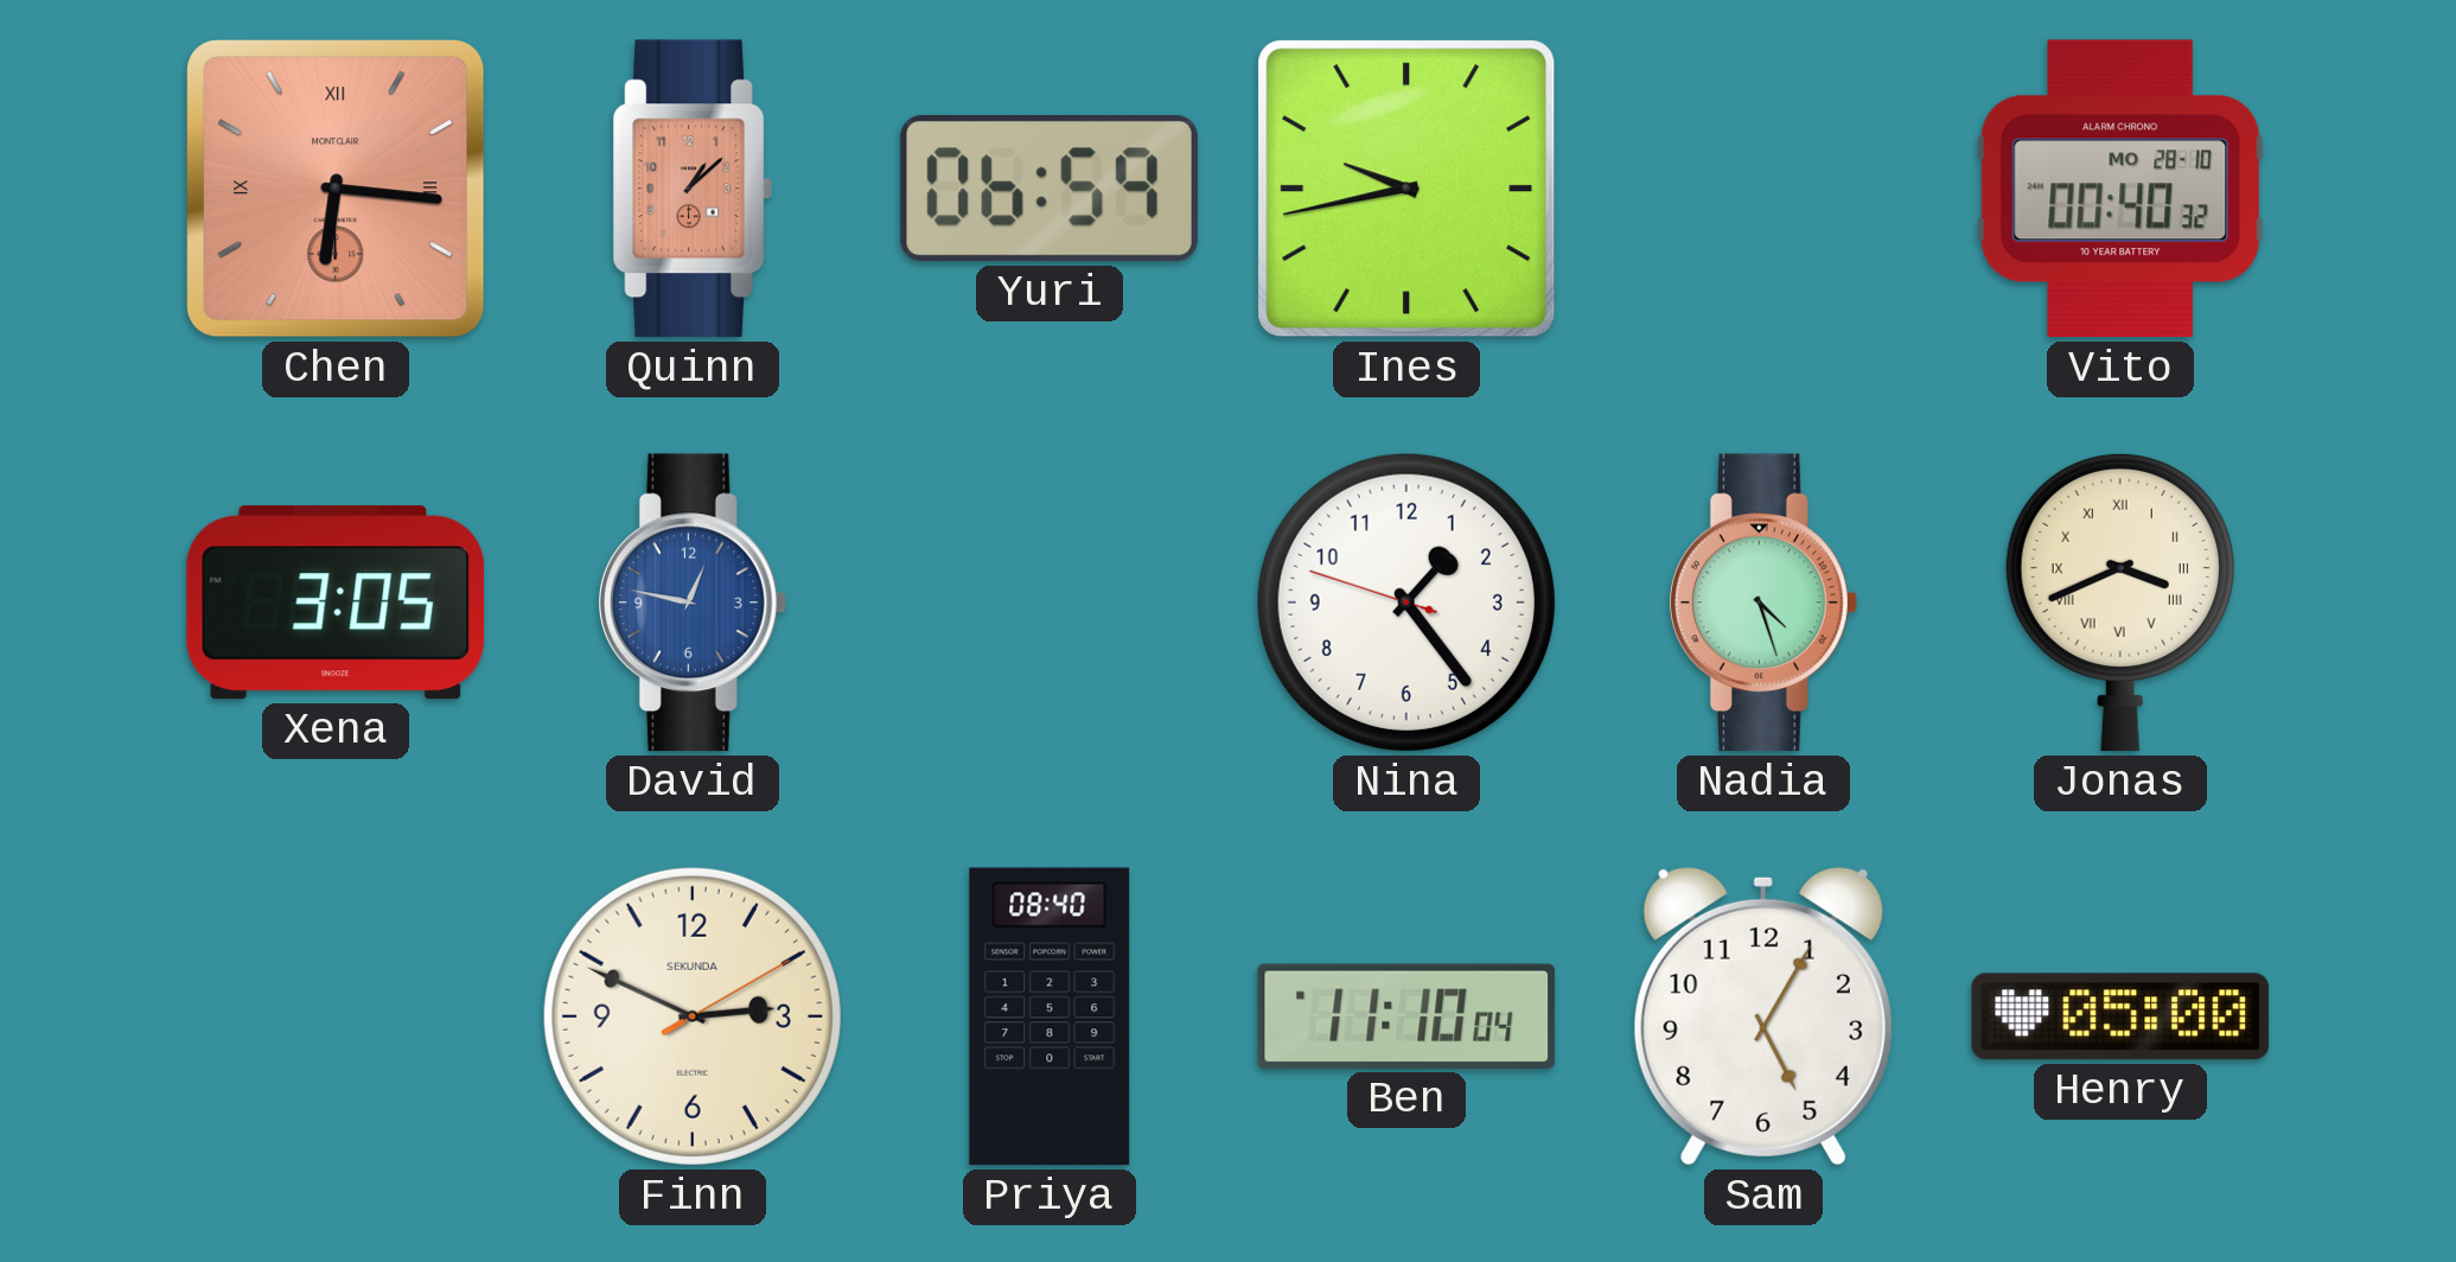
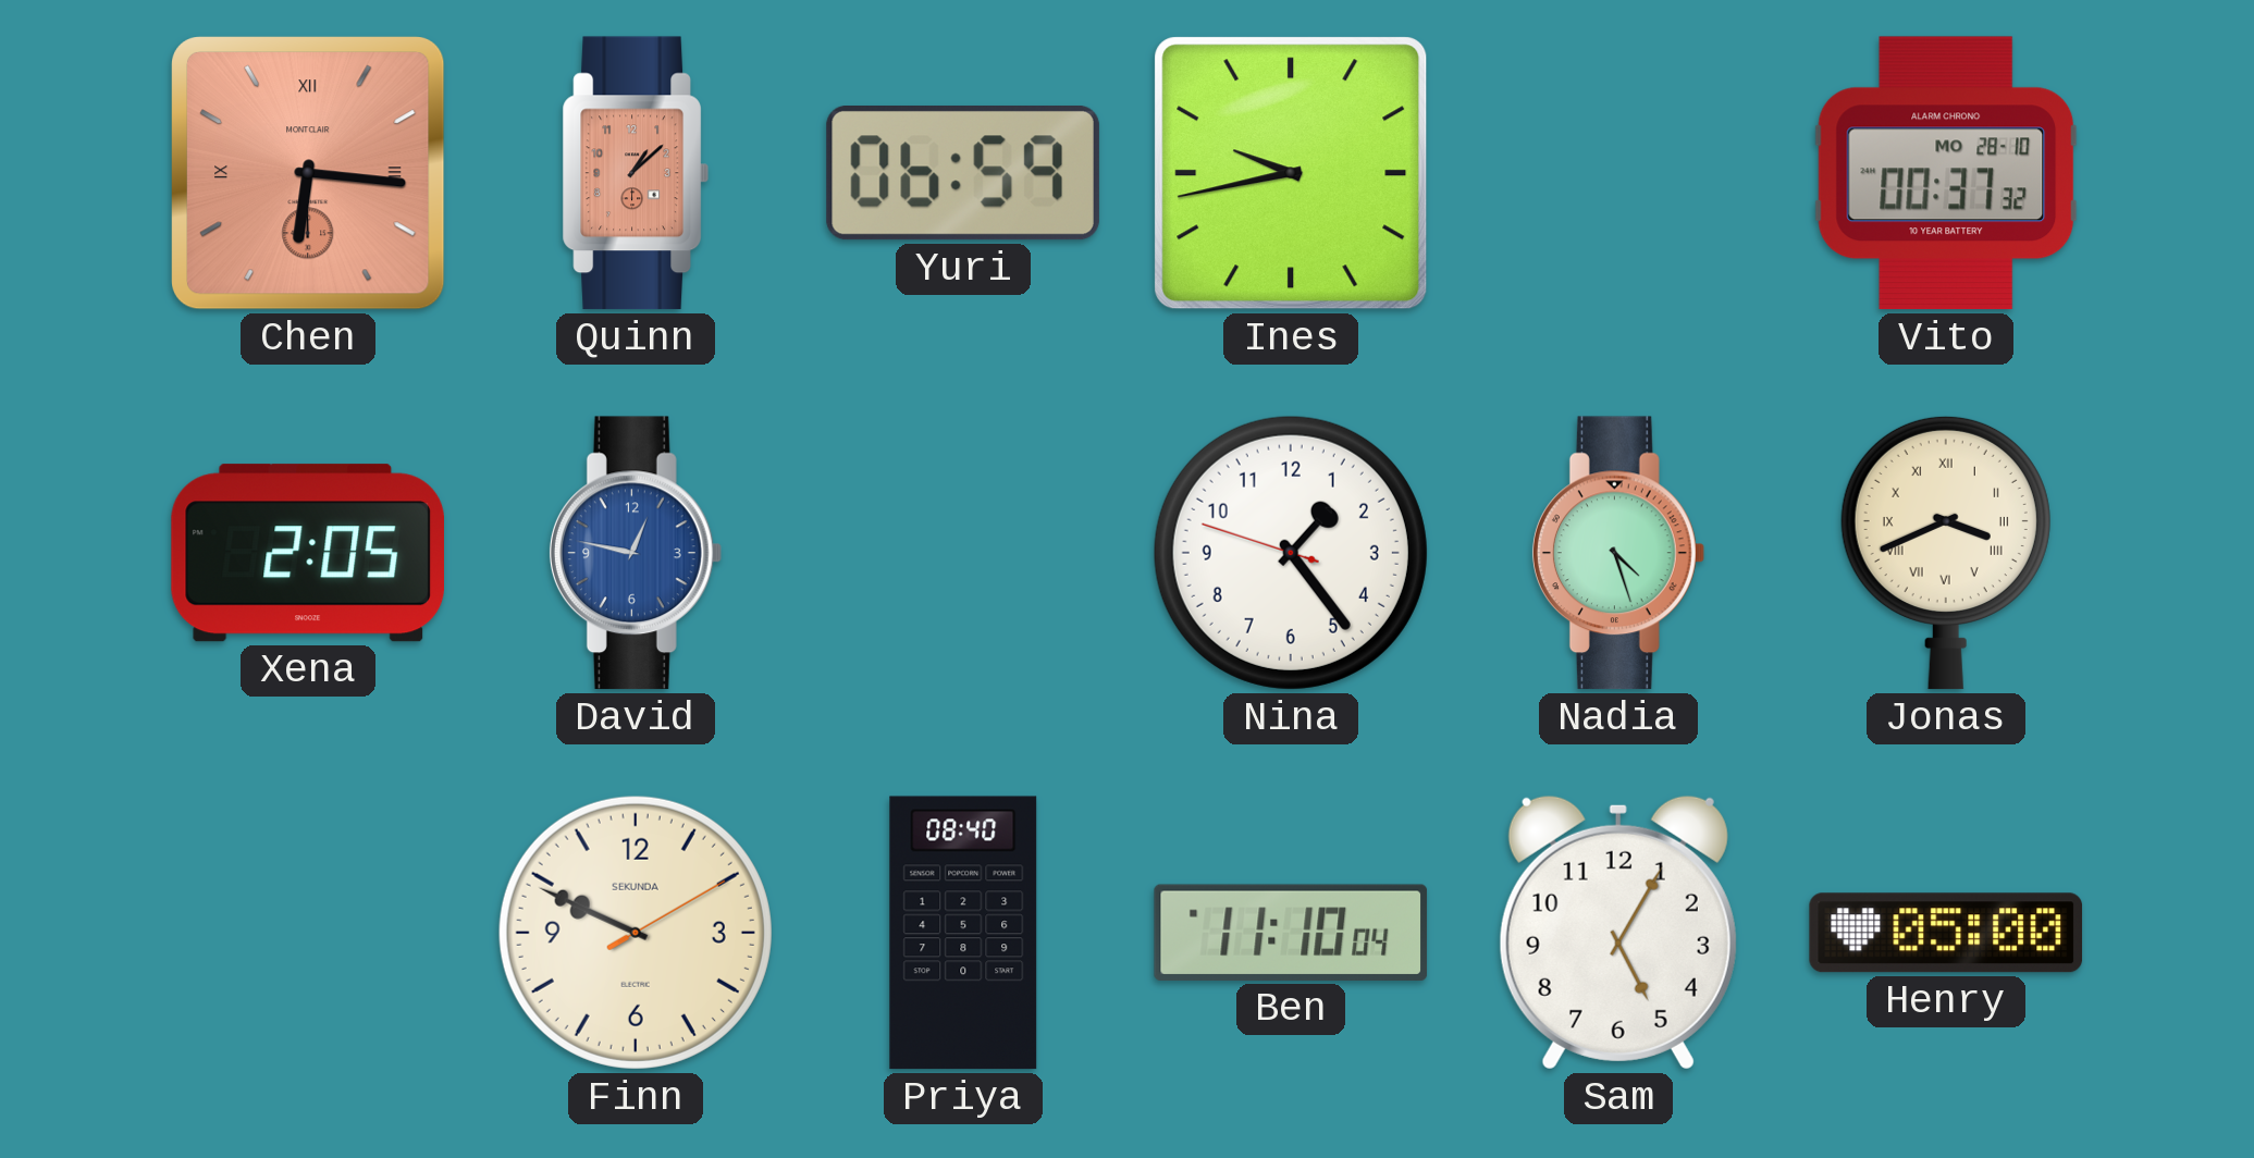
Vito: 00:40 -> 00:37
Xena: 3:05 -> 2:05
Finn: 2:49 -> 9:49
